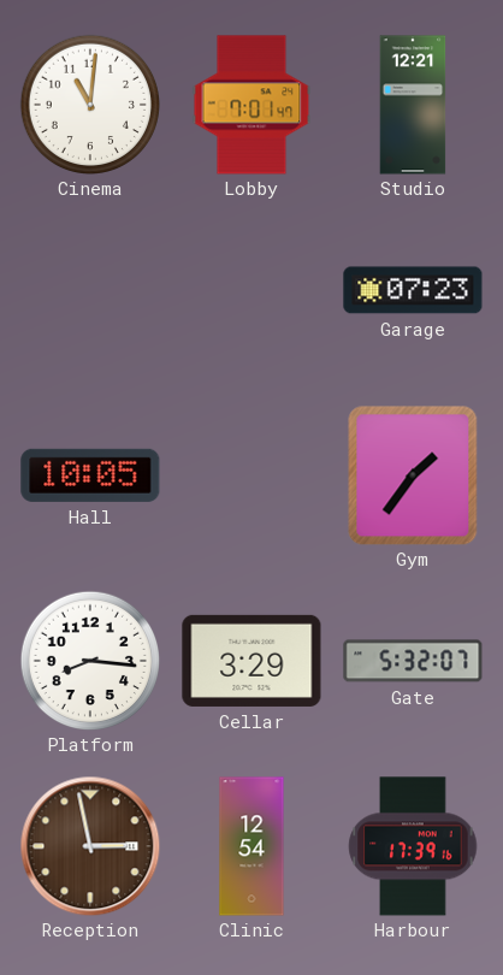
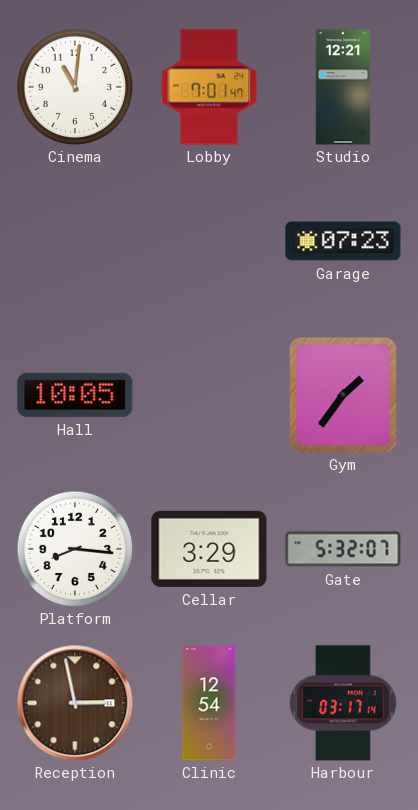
Harbour: 17:39 -> 03:17
